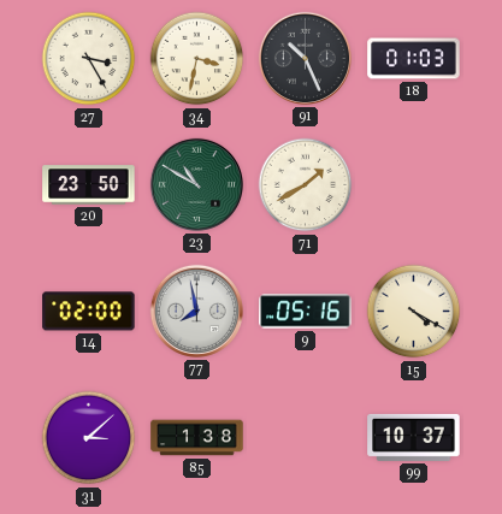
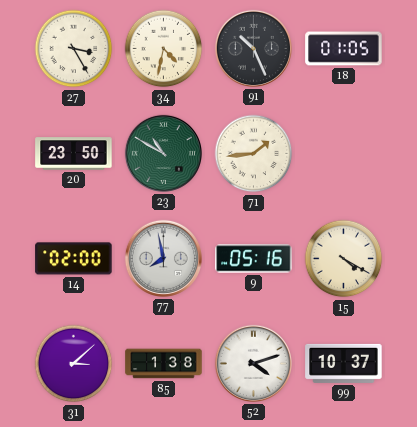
34: 3:32 -> 4:32
18: 01:03 -> 01:05
71: 1:40 -> 1:44
52: none -> 4:12
